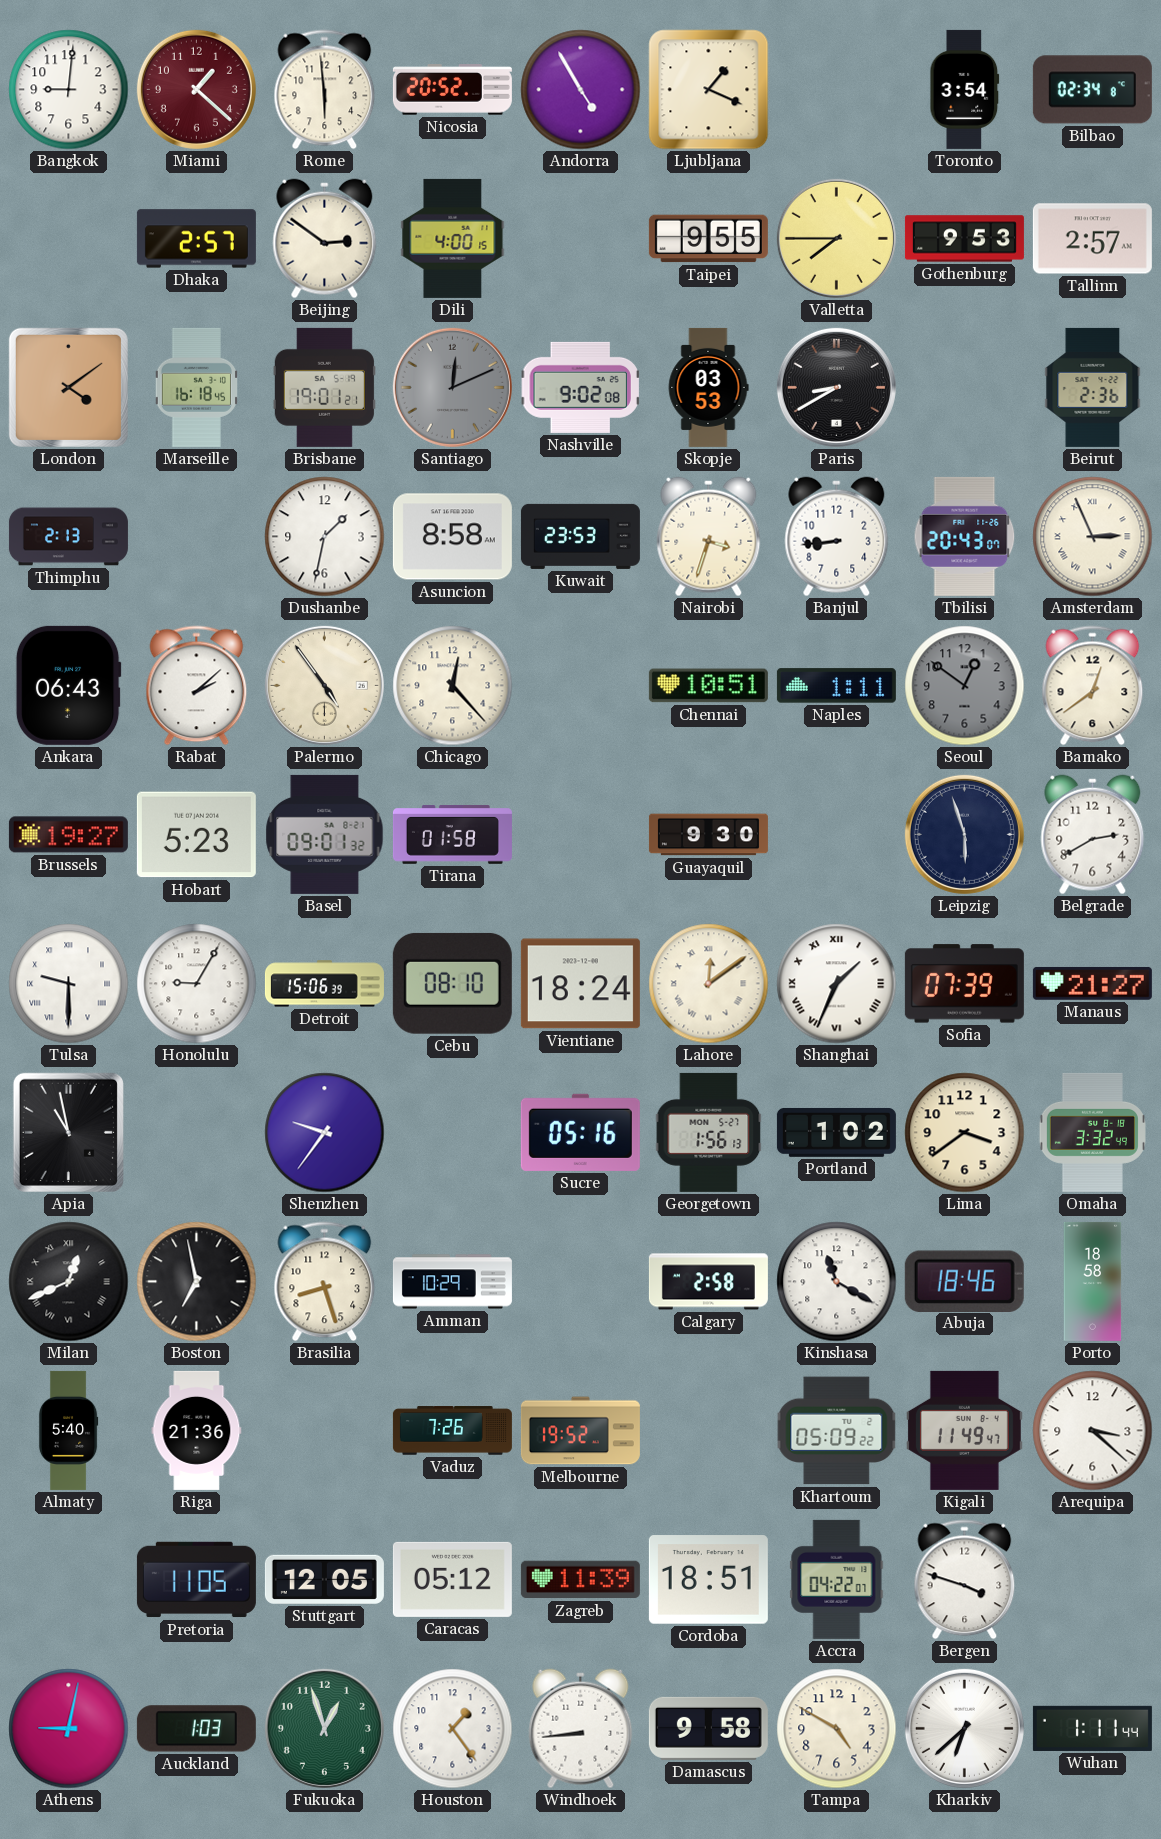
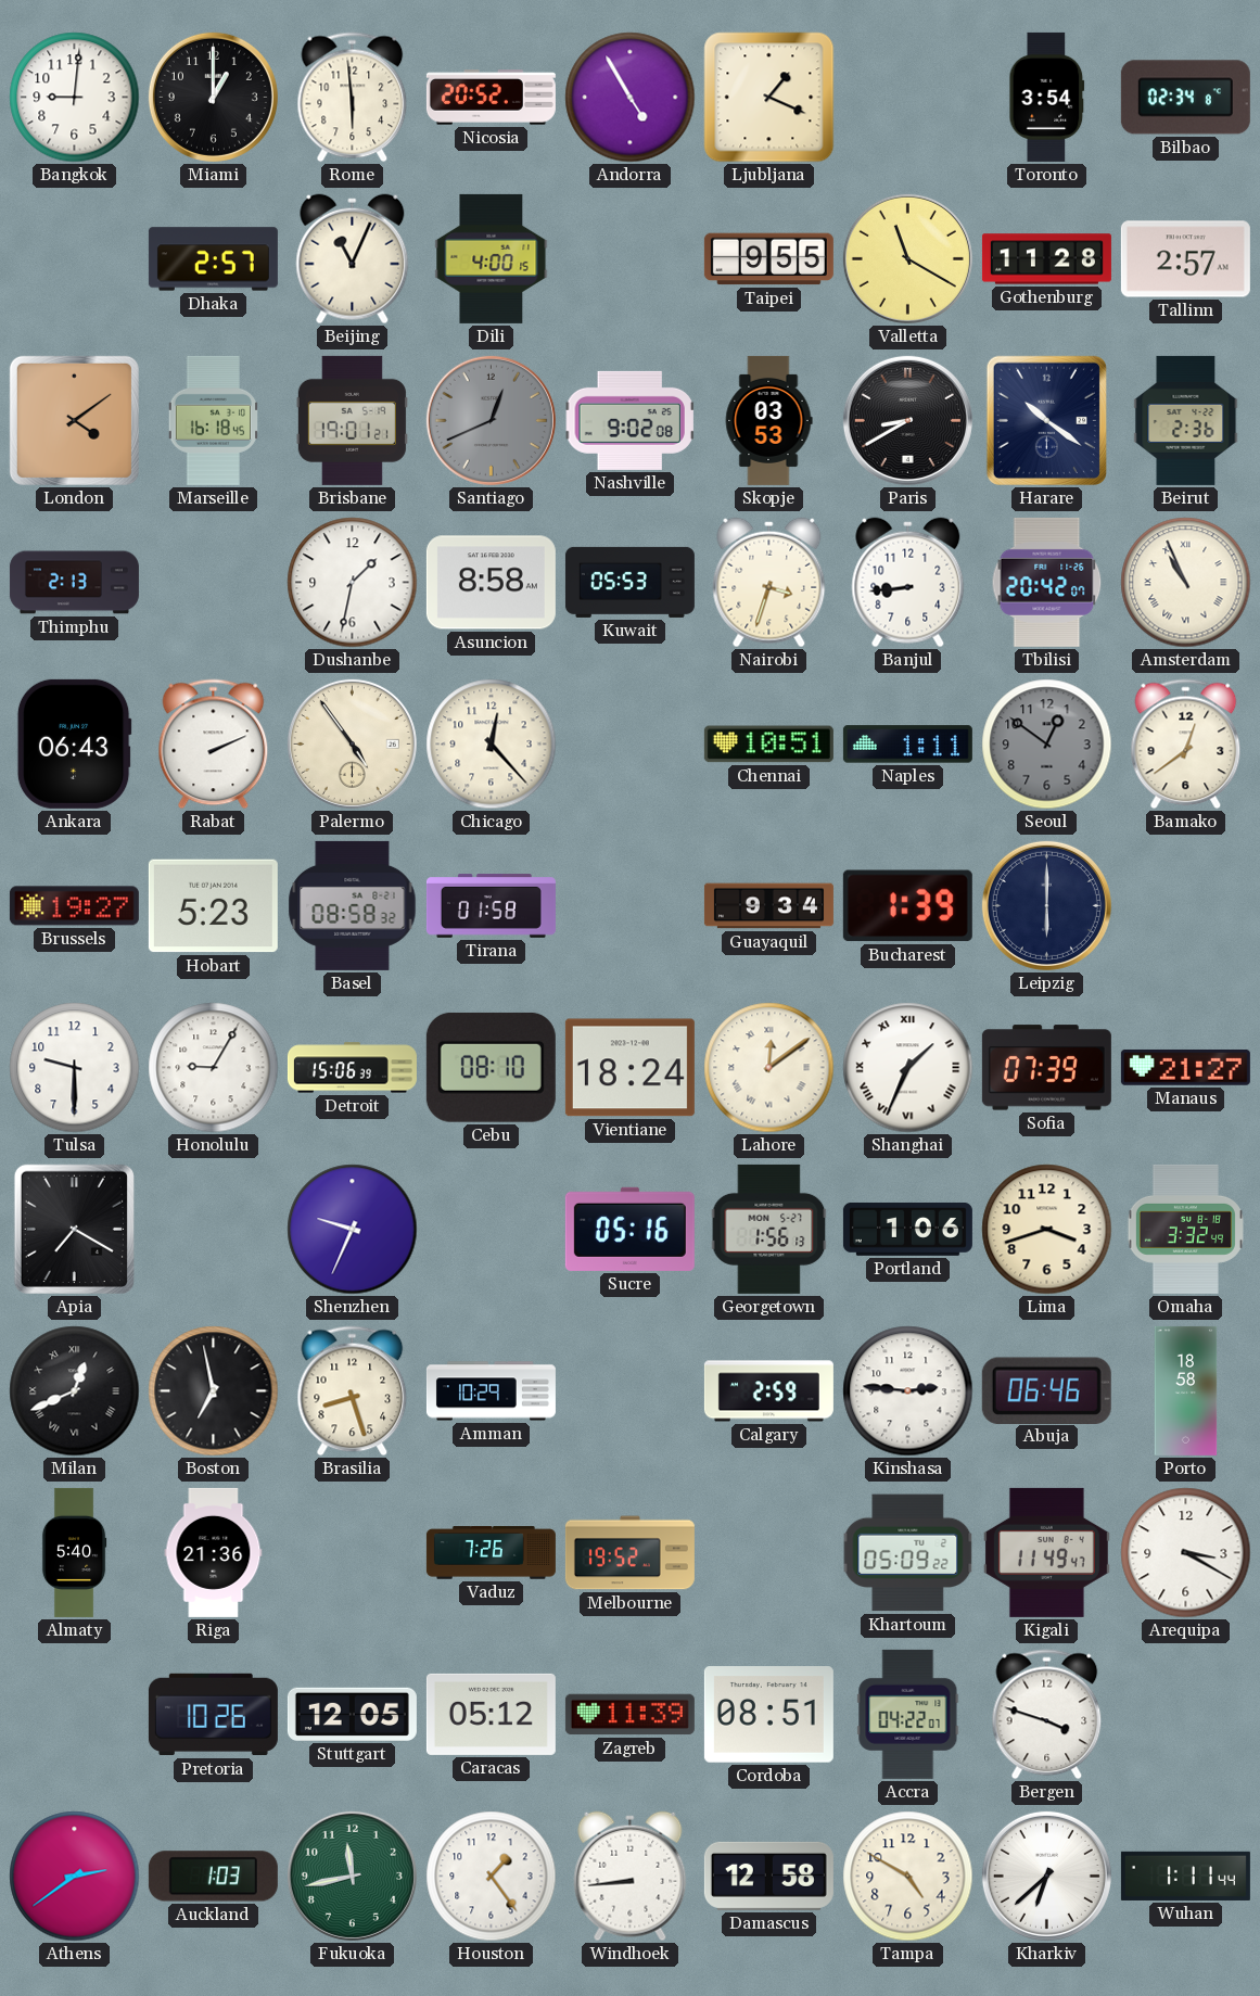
Miami: 1:22 -> 1:00
Miami dial: burgundy -> black
Beijing: 2:51 -> 11:04
Valletta: 7:45 -> 11:20
Gothenburg: 9:53 -> 11:28
Santiago: 12:11 -> 12:41
Harare: none -> 10:21
Kuwait: 23:53 -> 05:53
Tbilisi: 20:43 -> 20:42
Amsterdam: 2:56 -> 10:56
Rabat: 2:08 -> 2:11
Basel: 09:01 -> 08:58
Guayaquil: 9:30 -> 9:34
Bucharest: none -> 1:39
Leipzig: 5:57 -> 6:00
Belgrade: 2:40 -> none
Tulsa numerals: Roman -> Arabic
Apia: 10:58 -> 7:20
Shenzhen: 9:36 -> 9:34
Portland: 1:02 -> 1:06
Lima: 3:39 -> 3:42
Calgary: 2:58 -> 2:59
Kinshasa: 11:20 -> 2:46
Abuja: 18:46 -> 06:46
Arequipa: 3:22 -> 3:20
Pretoria: 11:05 -> 10:26
Cordoba: 18:51 -> 08:51
Athens: 9:02 -> 2:39
Fukuoka: 12:57 -> 11:43
Damascus: 9:58 -> 12:58
